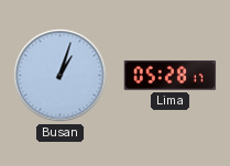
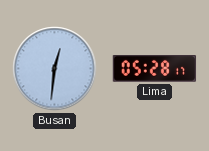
Busan: 1:03 -> 12:31
